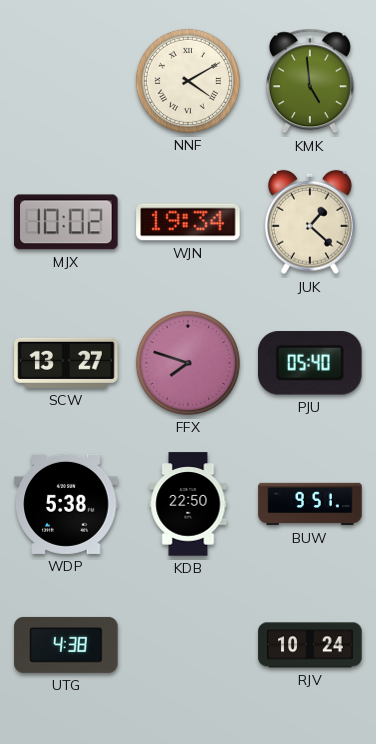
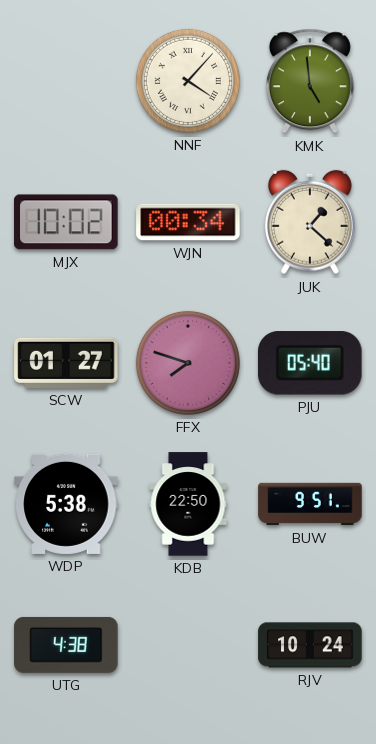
NNF: 4:10 -> 4:07
WJN: 19:34 -> 00:34
SCW: 13:27 -> 01:27
